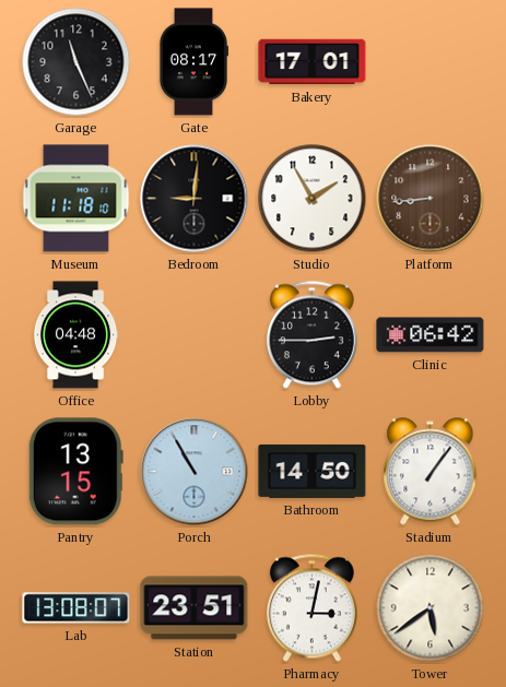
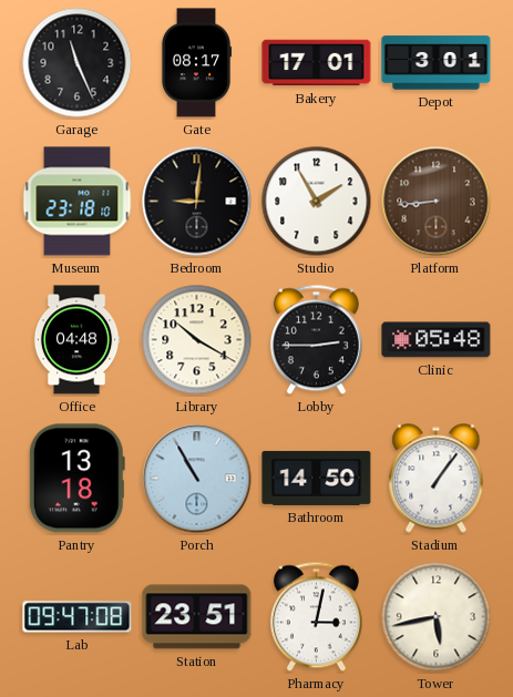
Depot: none -> 3:01
Museum: 11:18 -> 23:18
Library: none -> 10:20
Clinic: 06:42 -> 05:48
Pantry: 13:15 -> 13:18
Lab: 13:08 -> 09:47
Tower: 5:39 -> 5:43
